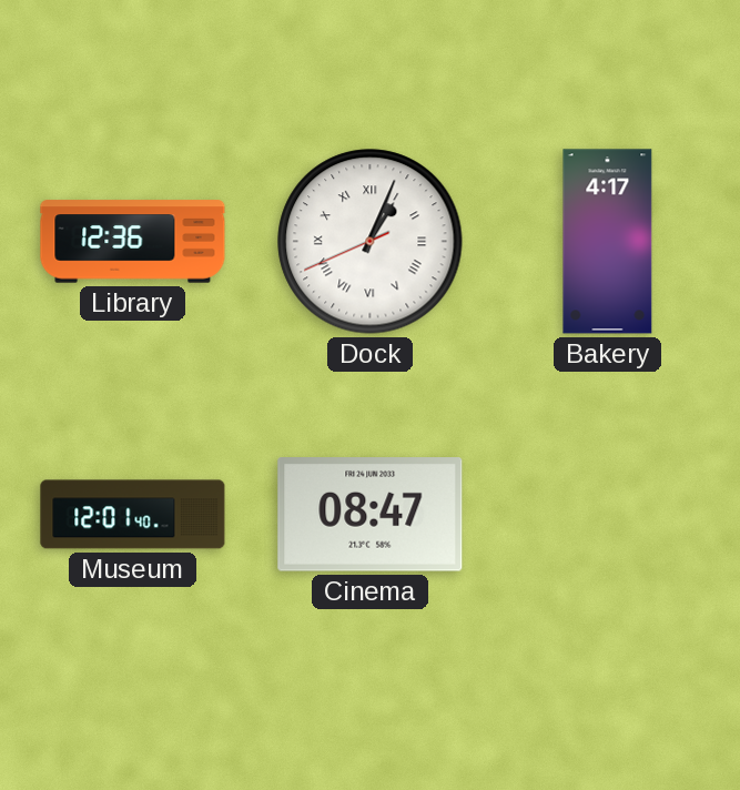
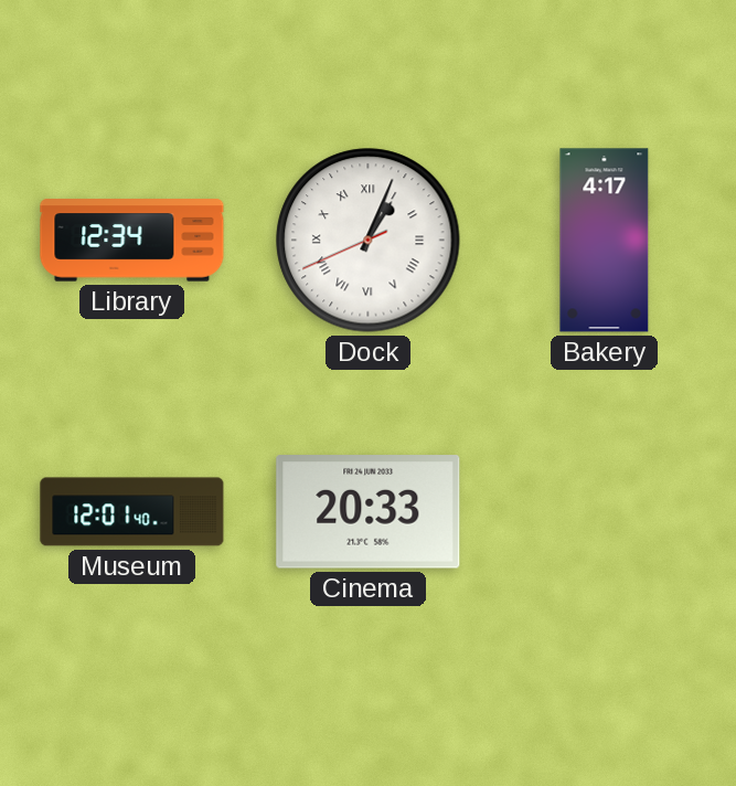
Library: 12:36 -> 12:34
Cinema: 08:47 -> 20:33
